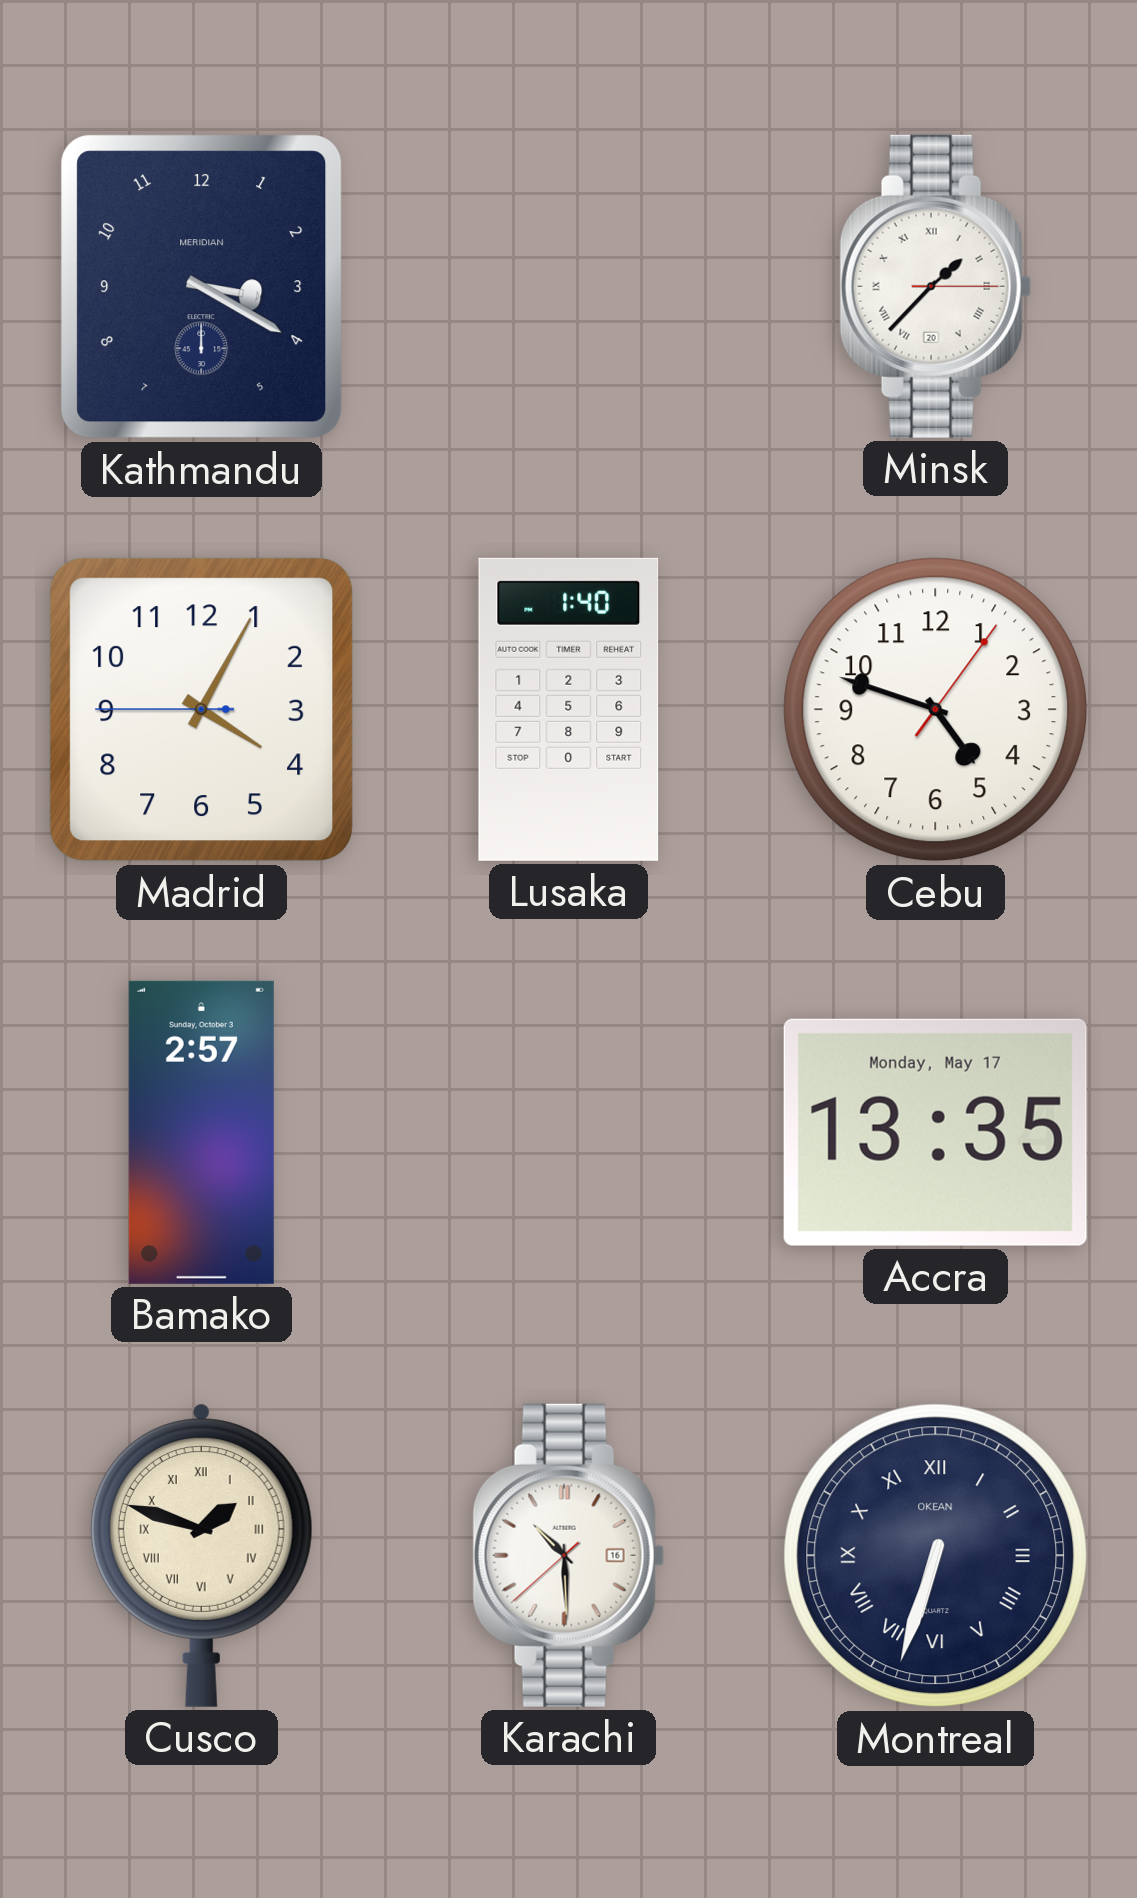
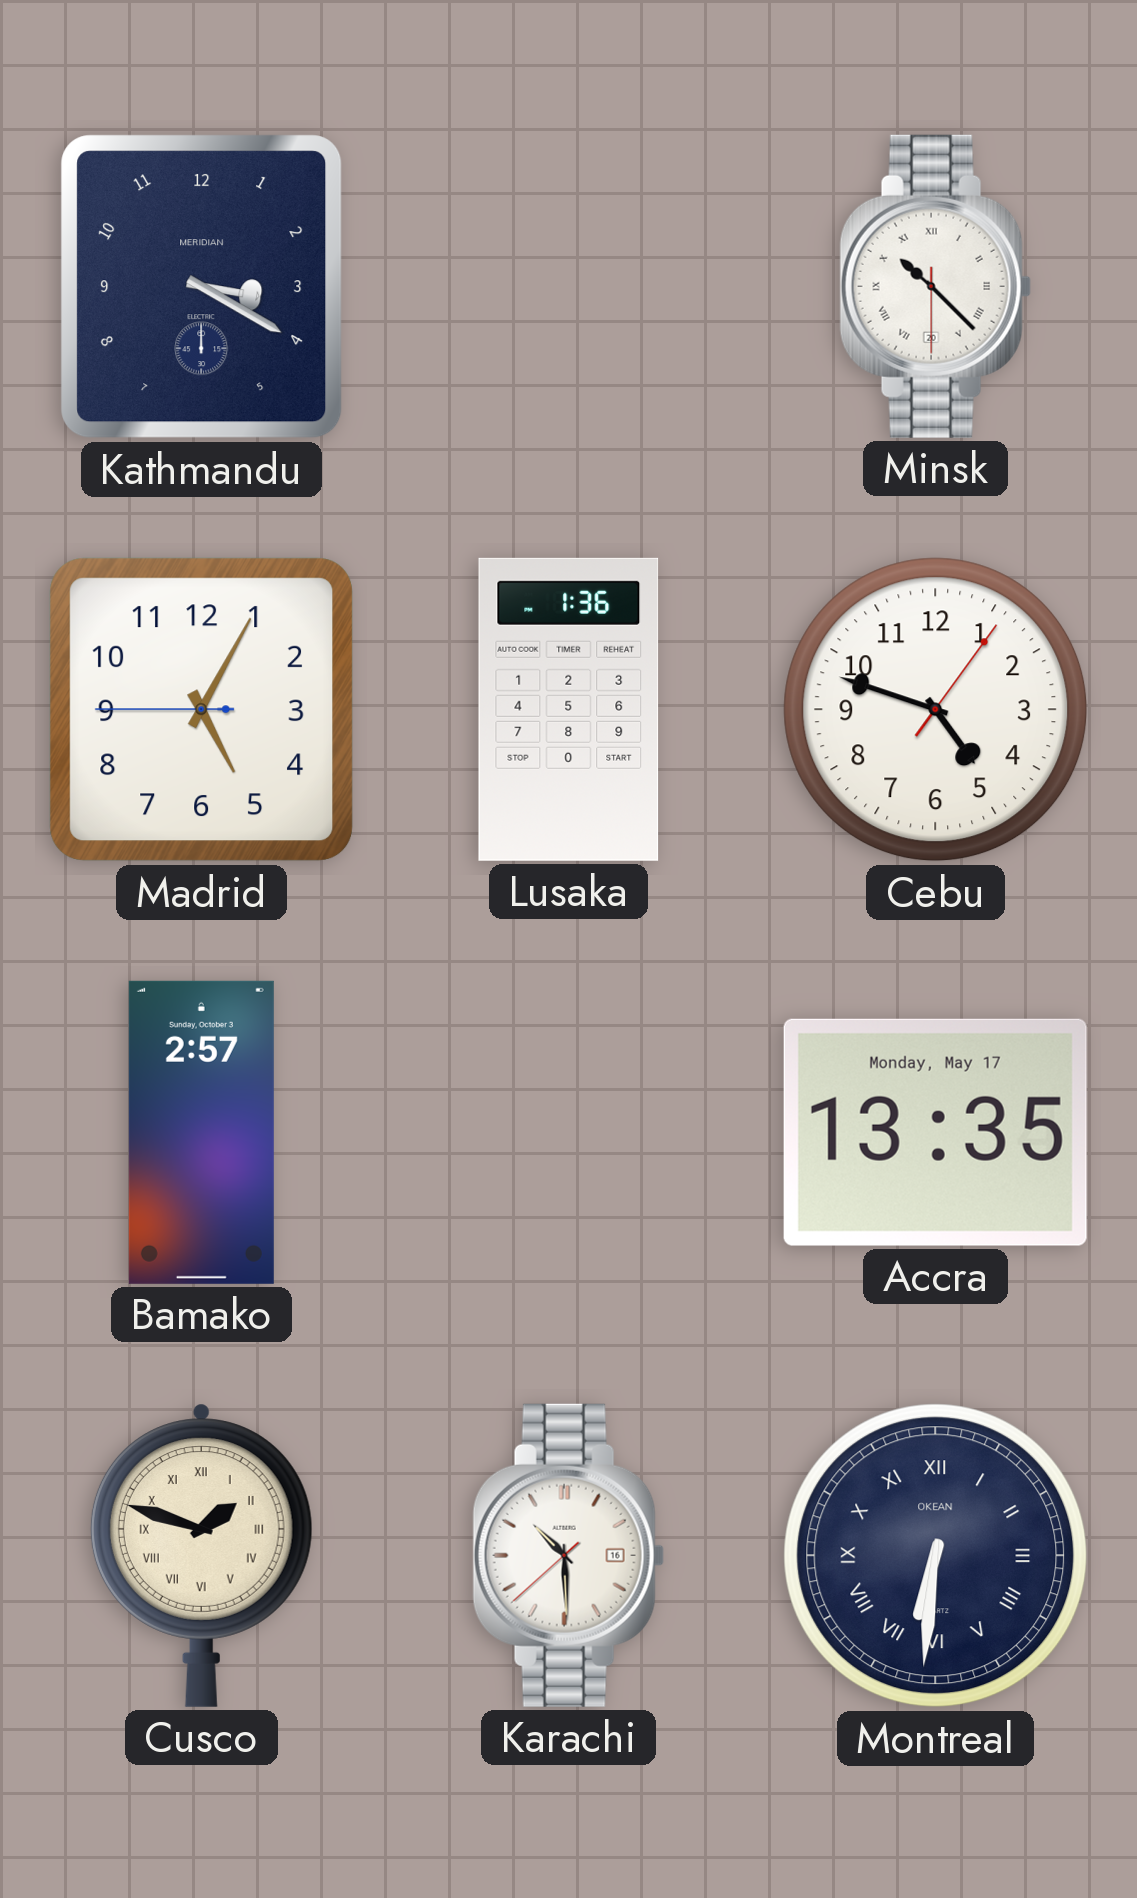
Minsk: 1:37 -> 10:22
Madrid: 4:04 -> 5:04
Lusaka: 1:40 -> 1:36
Montreal: 6:33 -> 6:31
